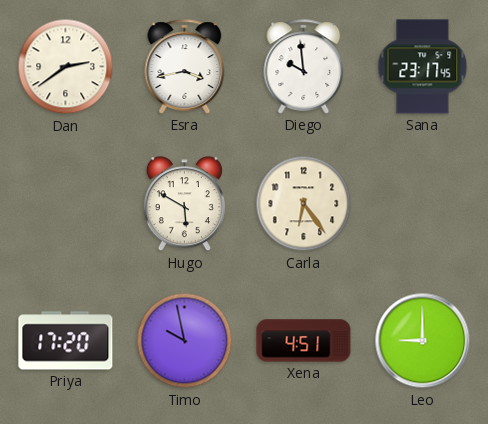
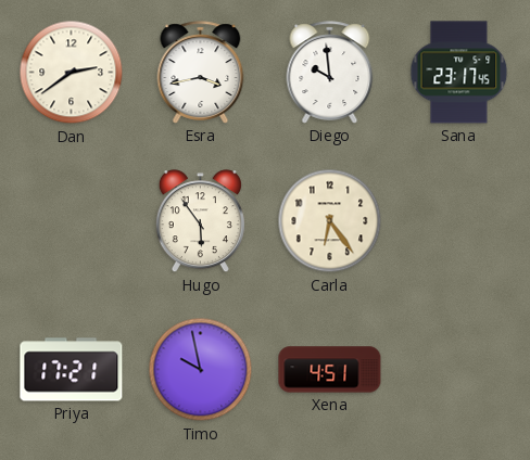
Hugo: 5:50 -> 5:54
Priya: 17:20 -> 17:21
Leo: 9:00 -> none
